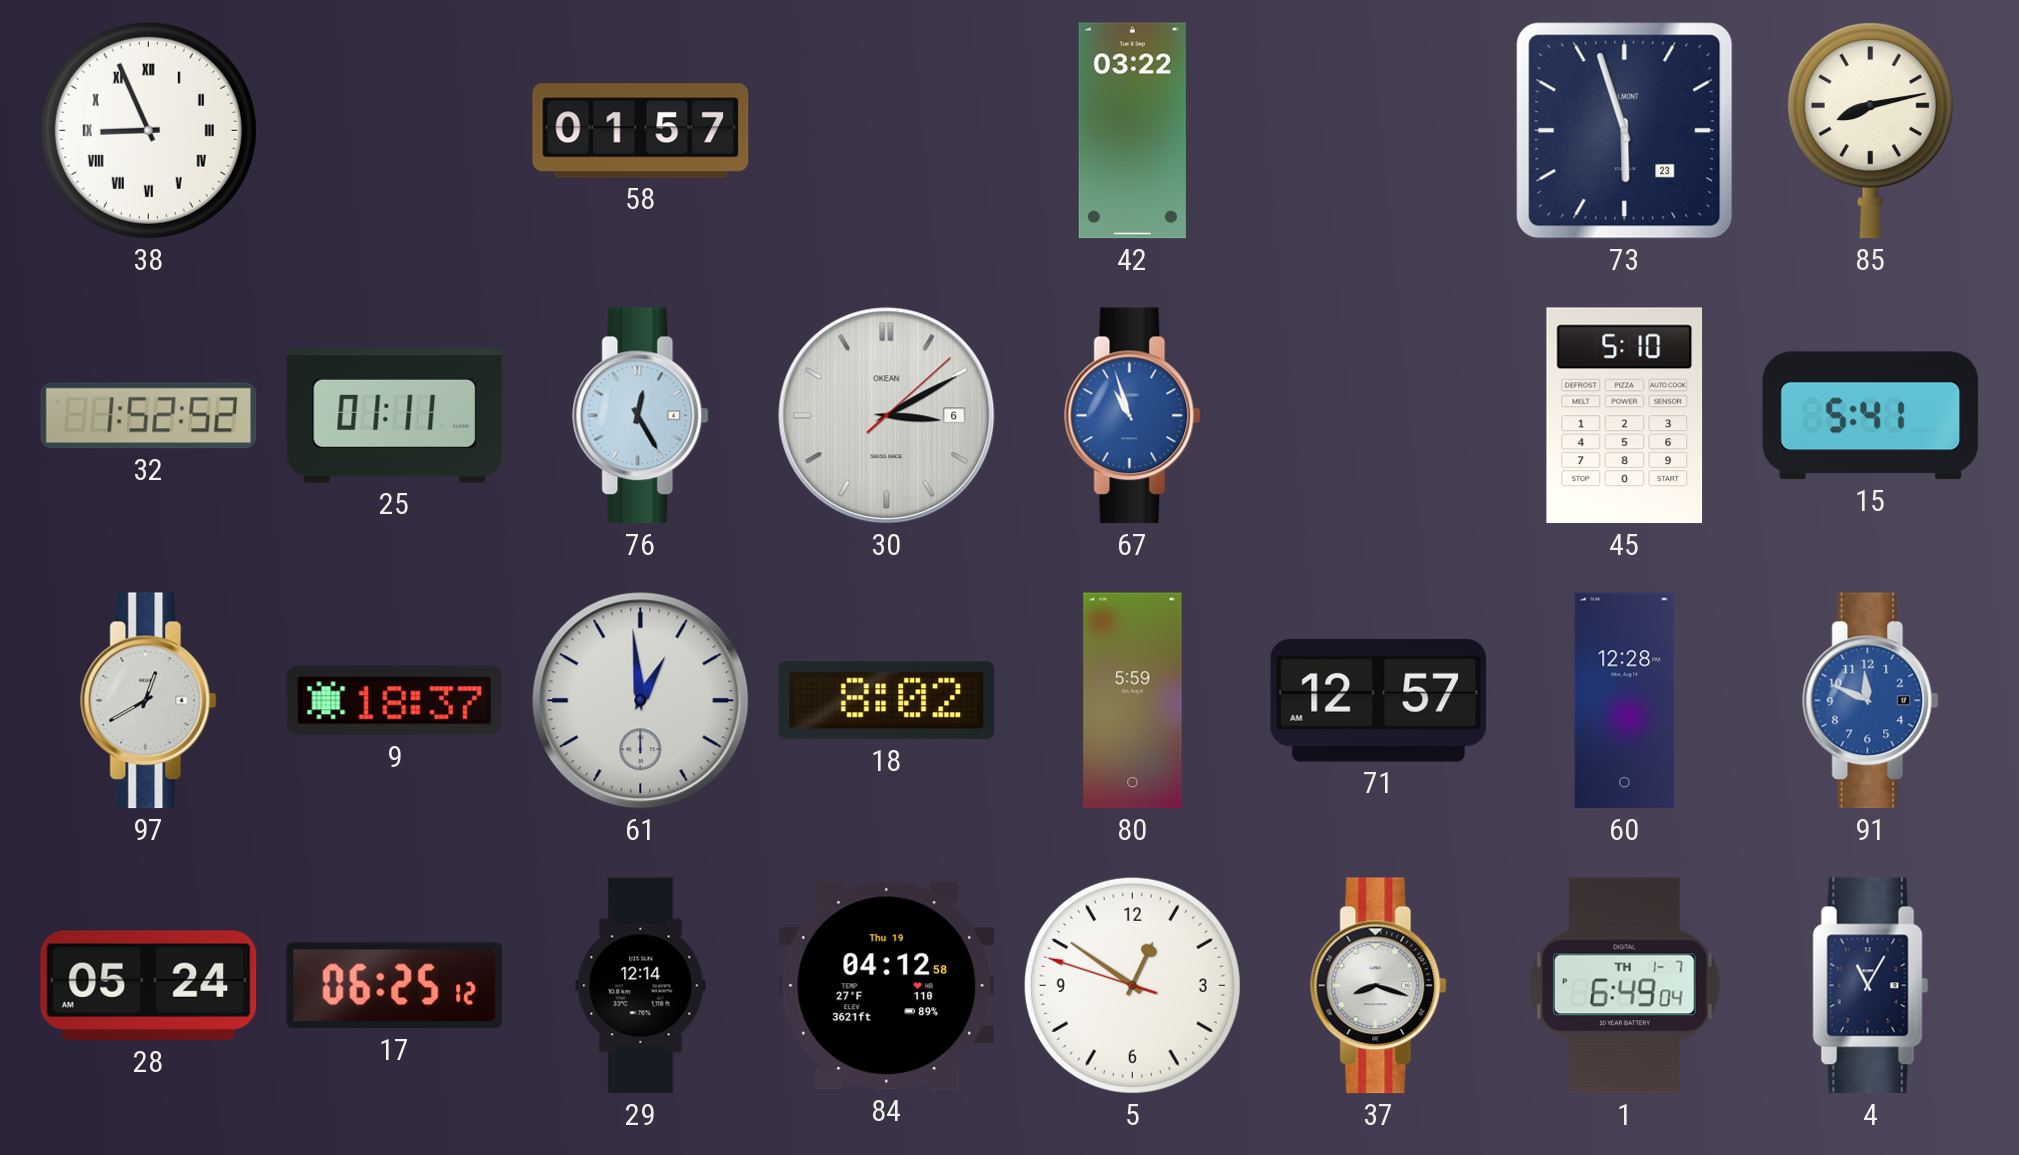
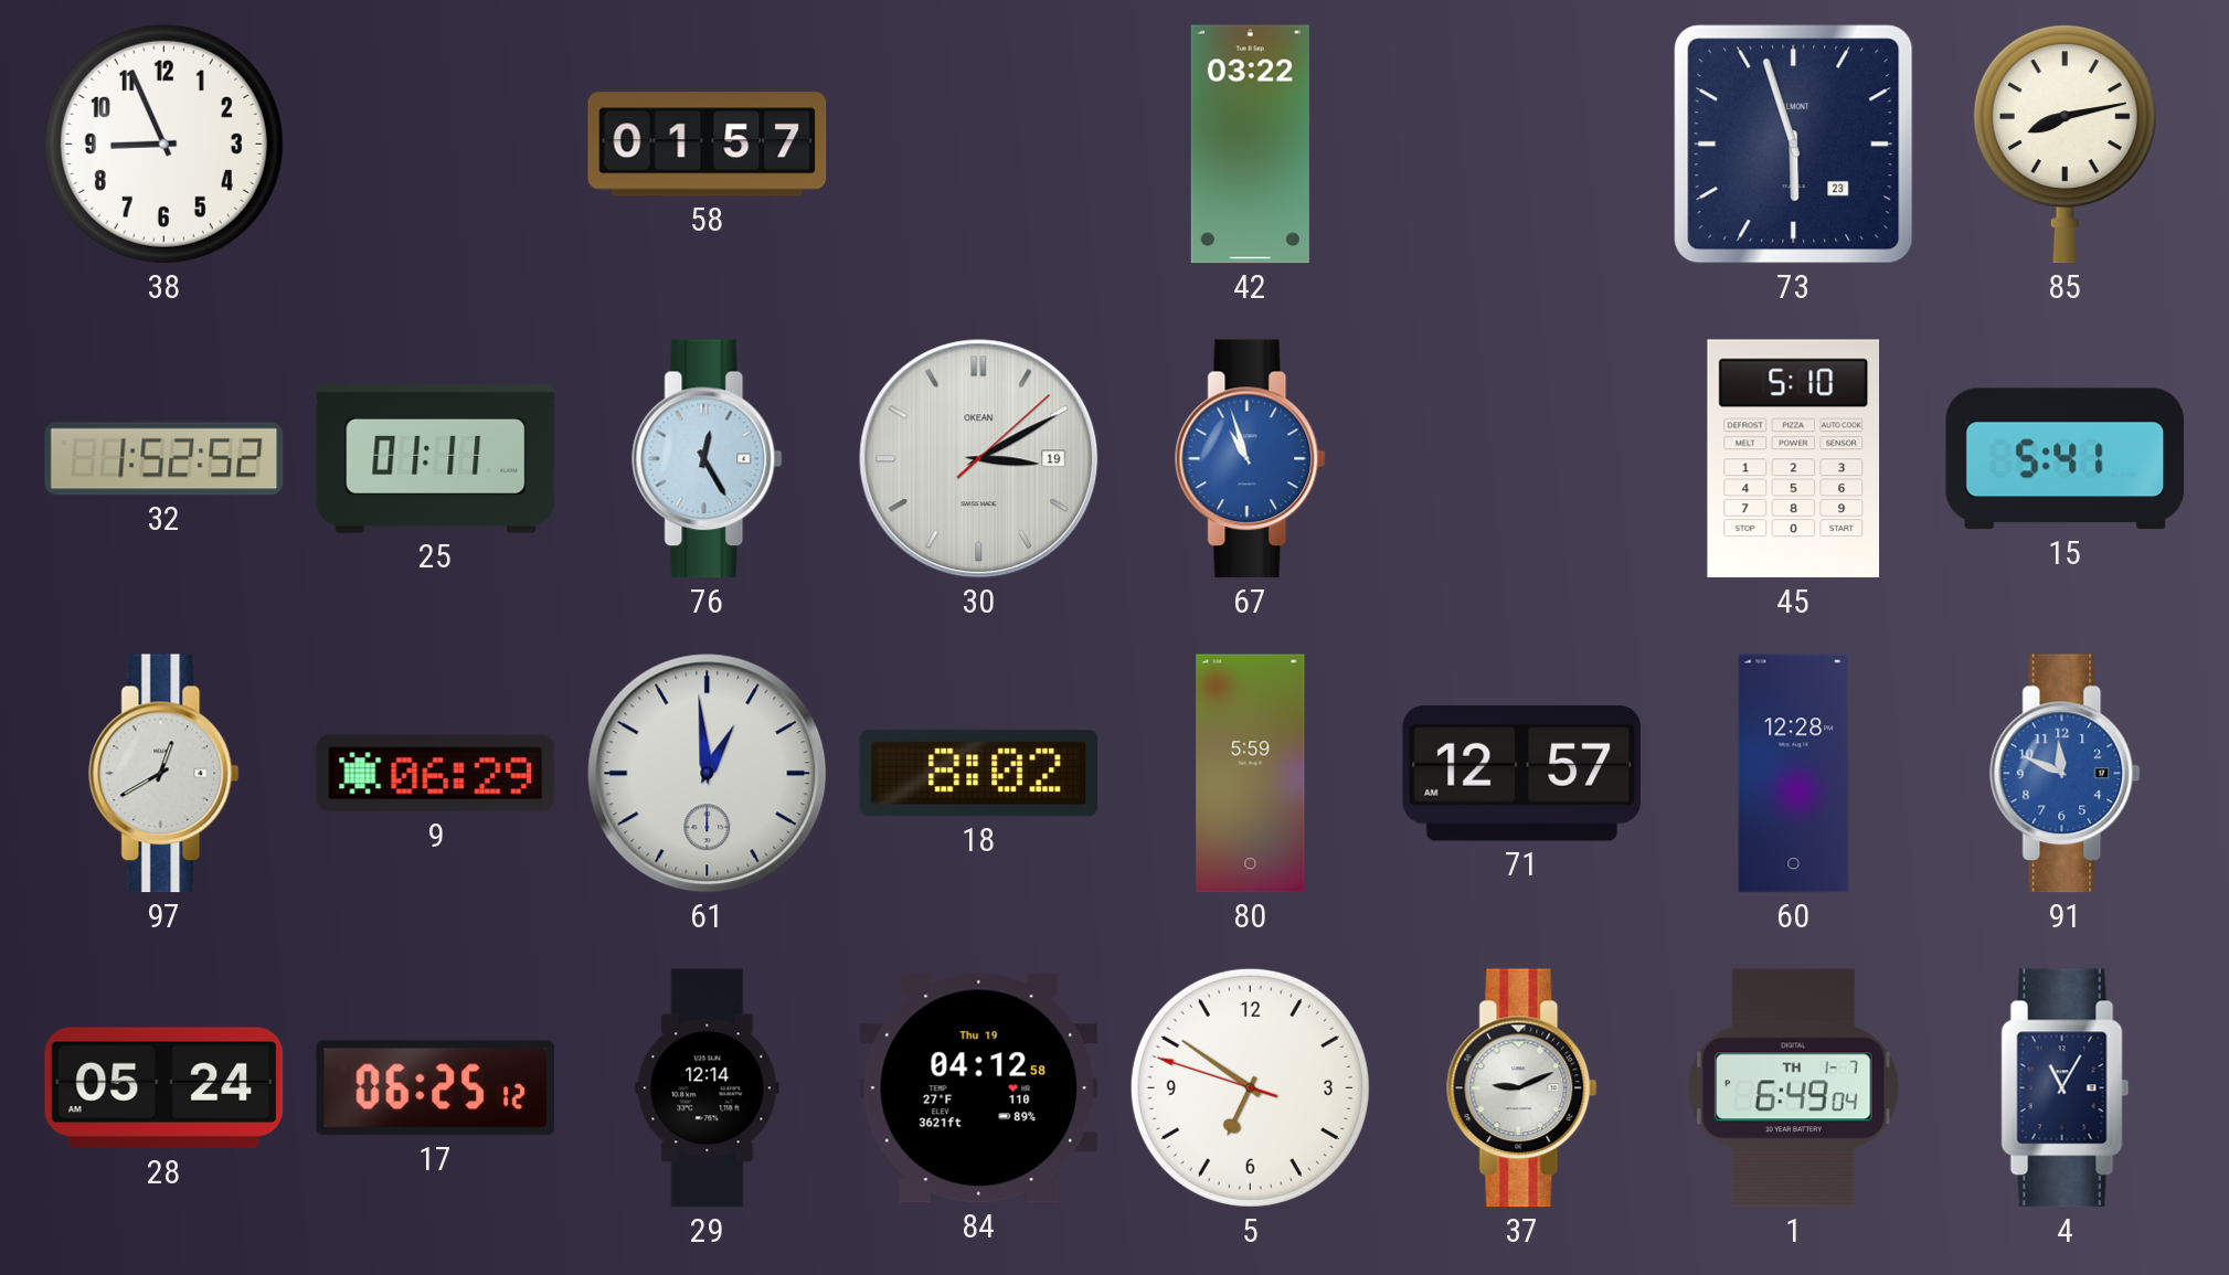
38 numerals: Roman -> Arabic
30 date: 6 -> 19
9: 18:37 -> 06:29
5: 12:50 -> 6:50
37: 8:18 -> 9:11
